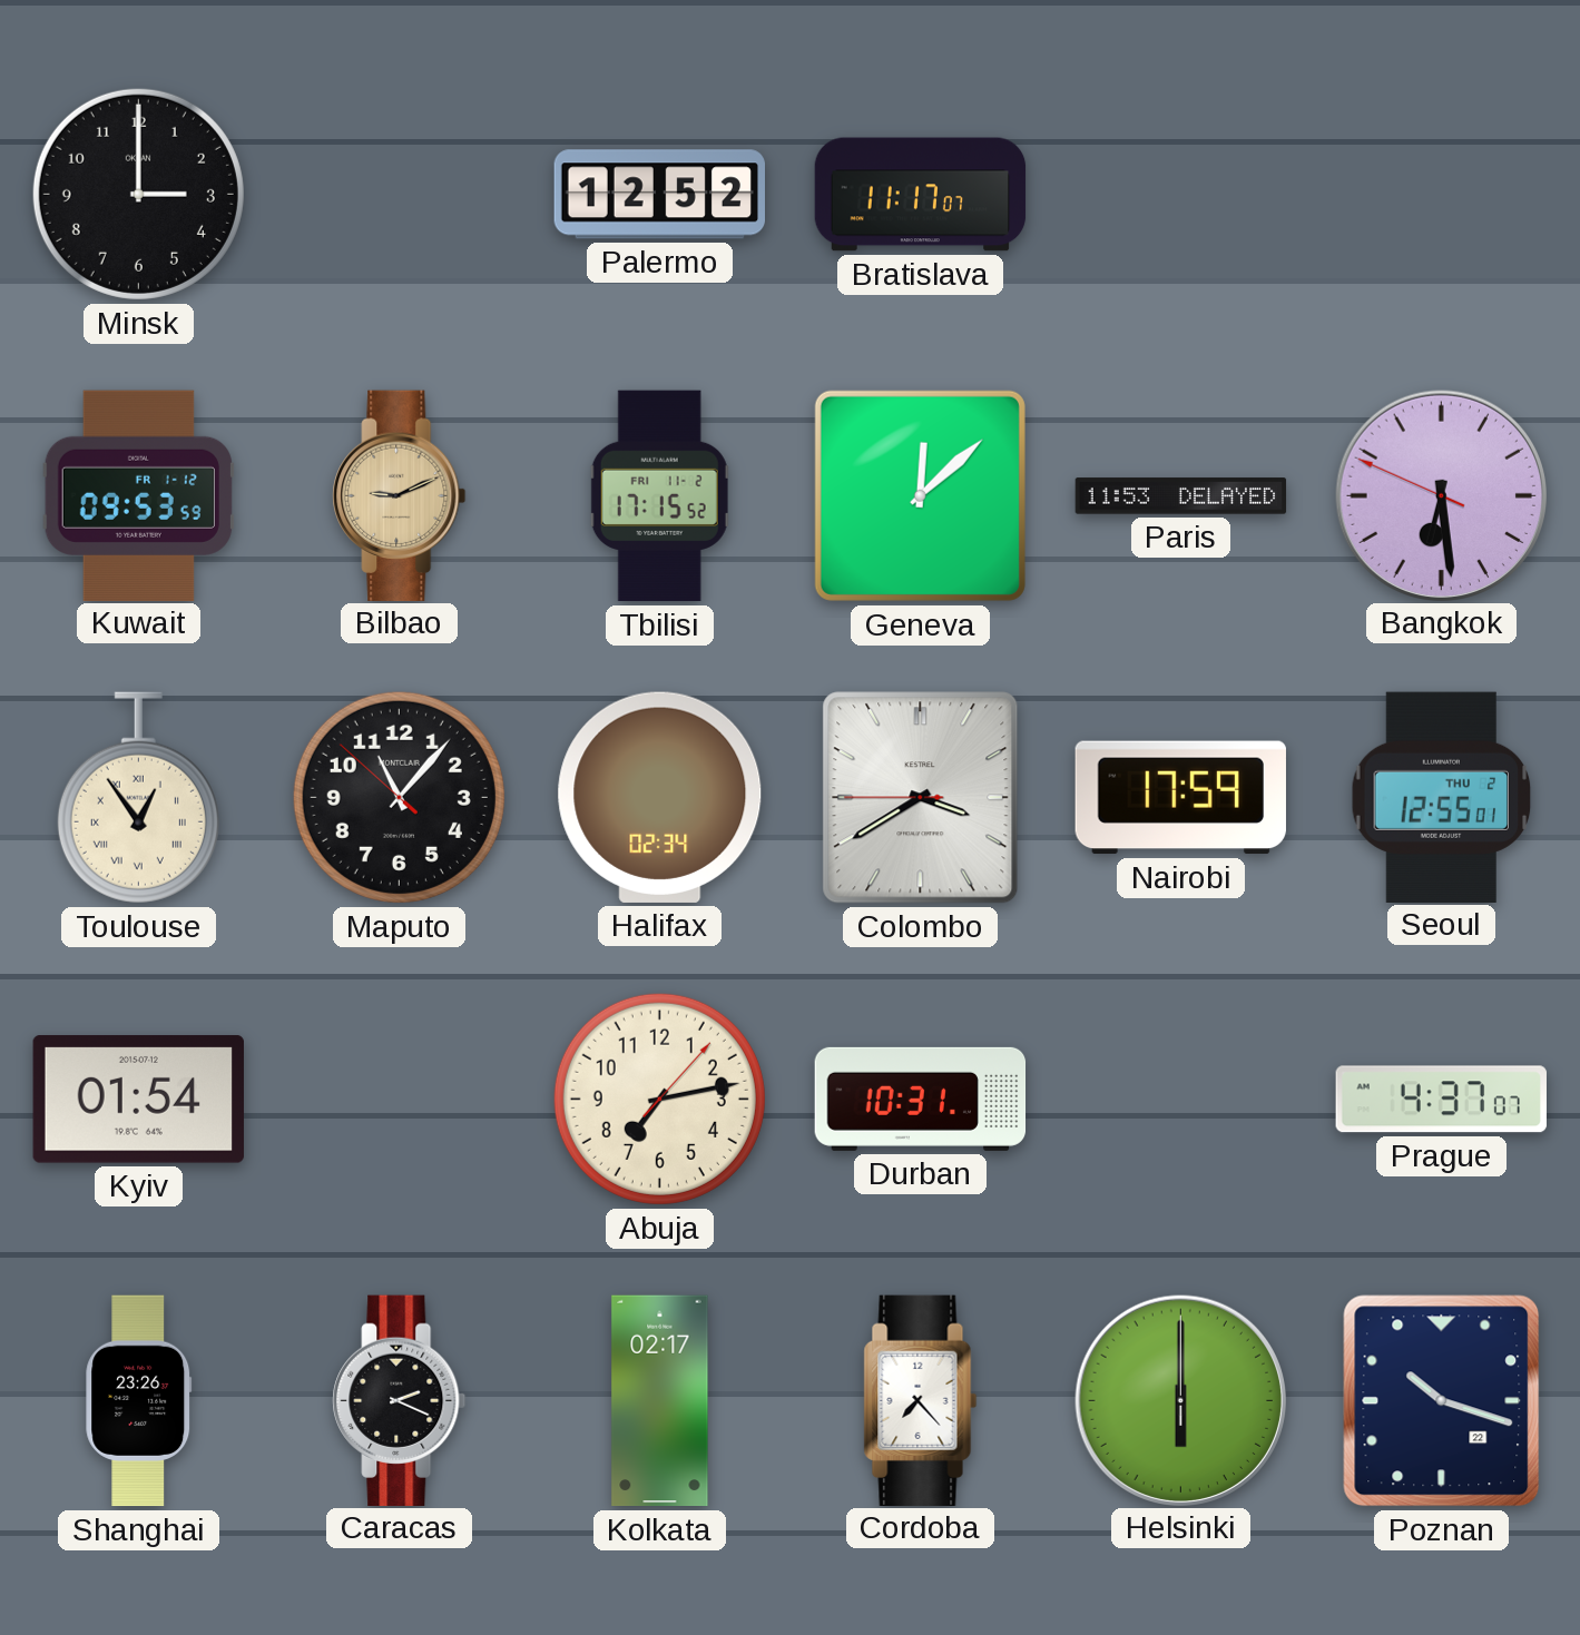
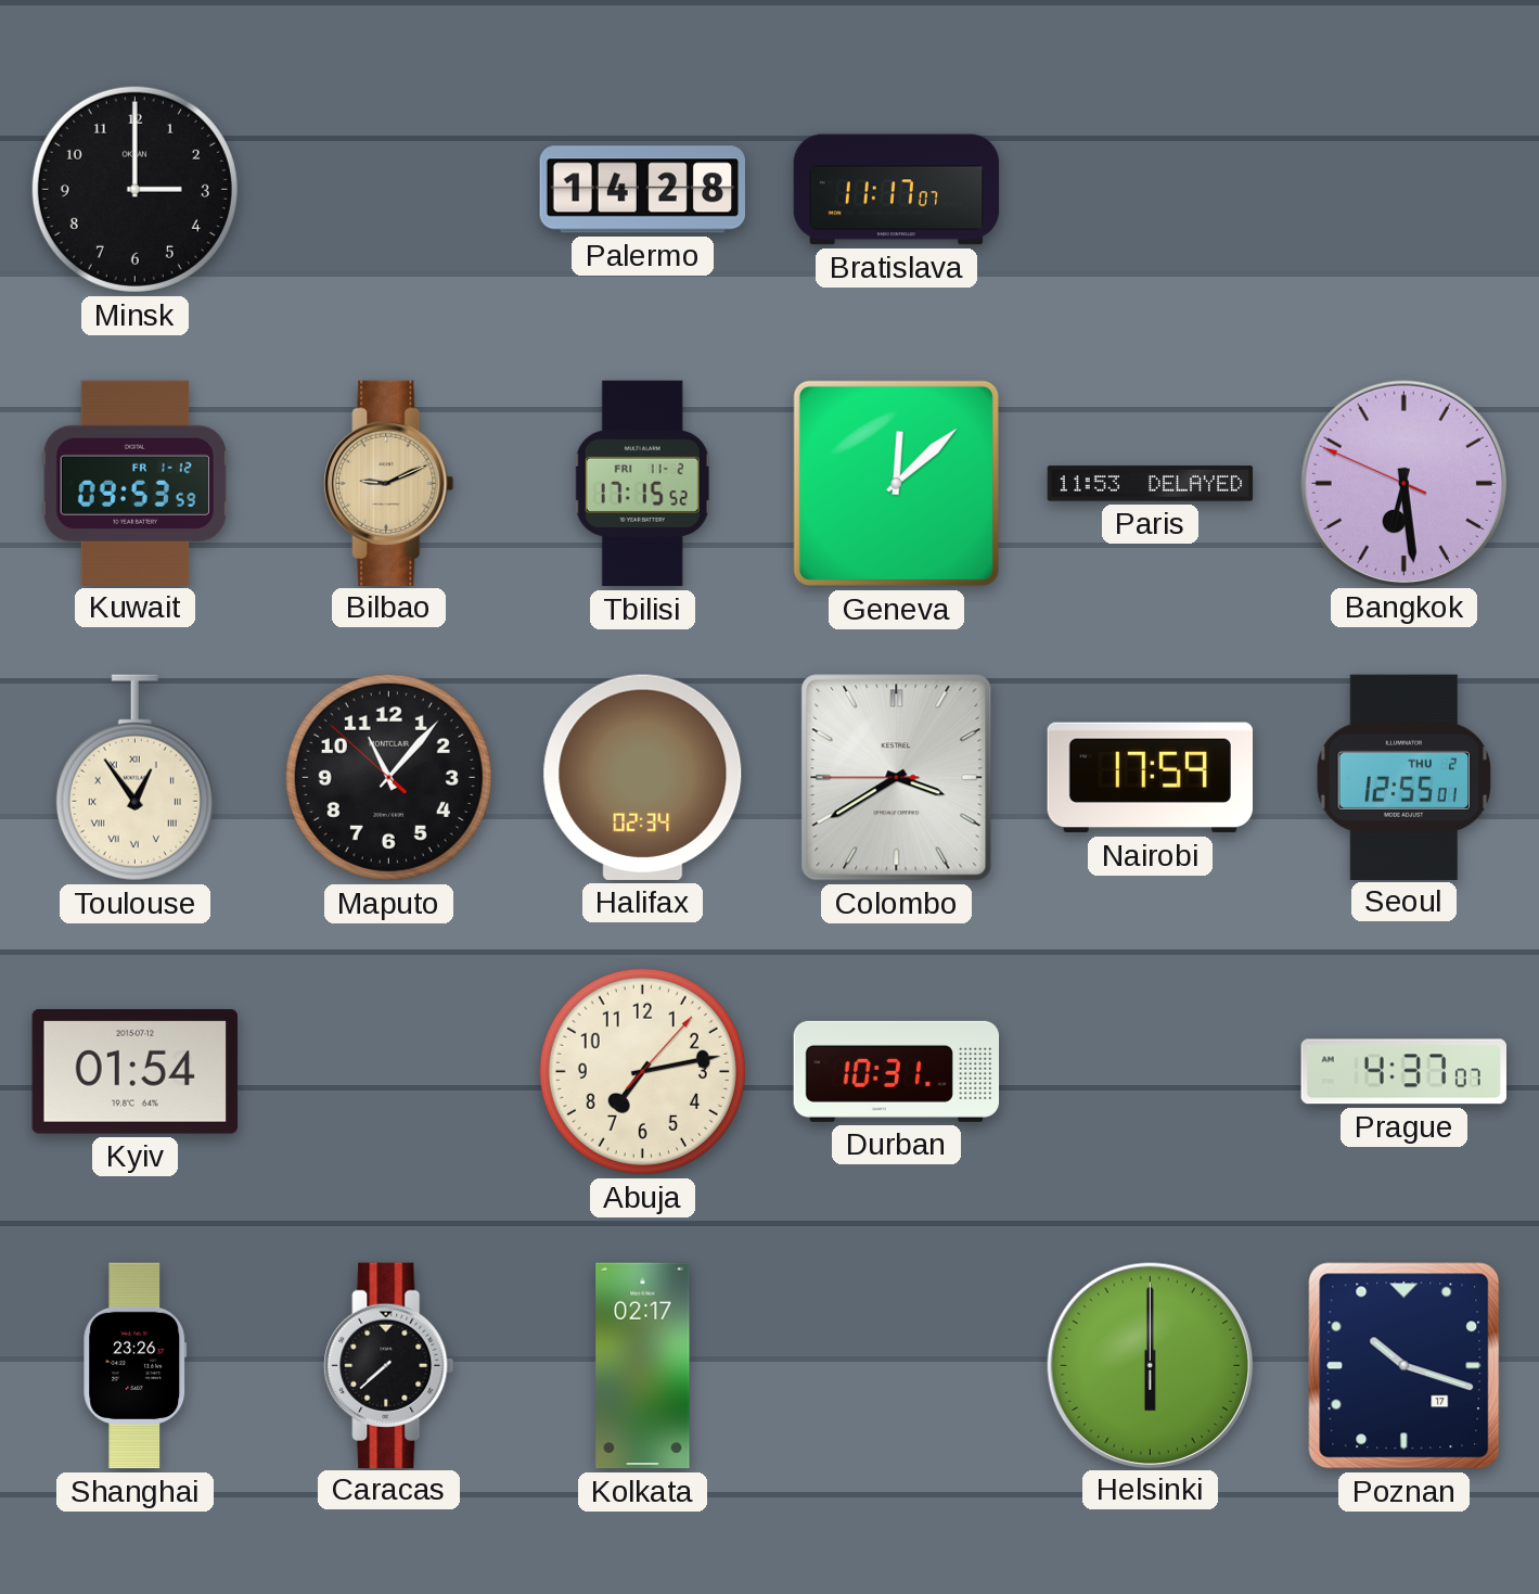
Palermo: 12:52 -> 14:28
Caracas: 2:19 -> 7:38
Cordoba: 7:23 -> none
Poznan date: 22 -> 17
